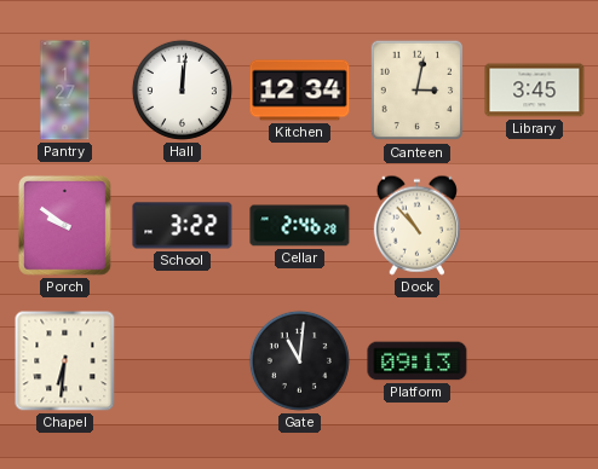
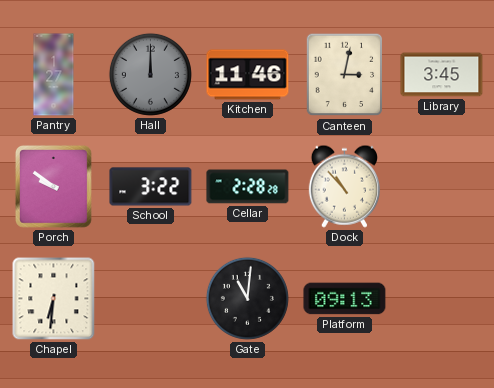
Hall: 12:01 -> 12:00
Hall dial: white -> grey
Kitchen: 12:34 -> 11:46
Cellar: 2:46 -> 2:28
